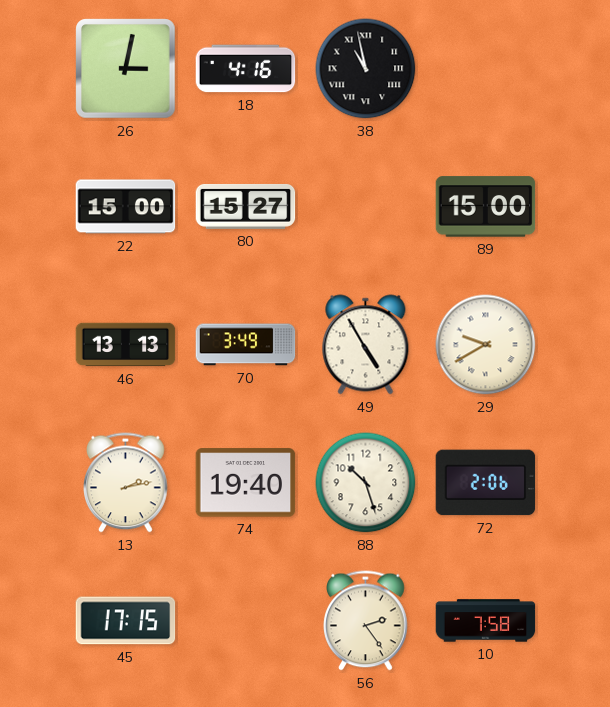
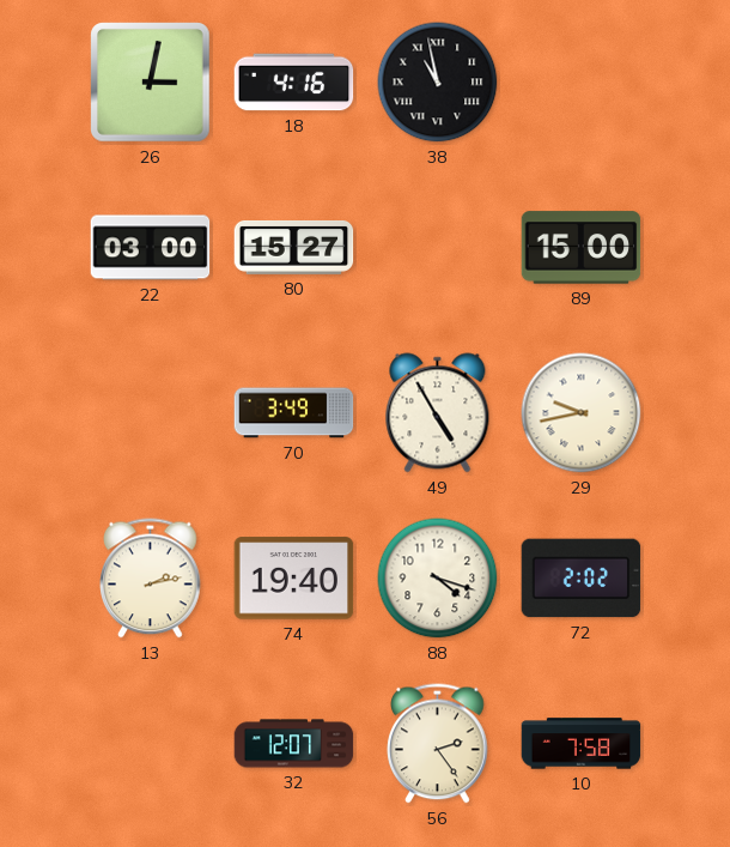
22: 15:00 -> 03:00
46: 13:13 -> none
29: 9:40 -> 9:43
88: 10:27 -> 4:18
72: 2:06 -> 2:02
45: 17:15 -> none
32: none -> 12:07
